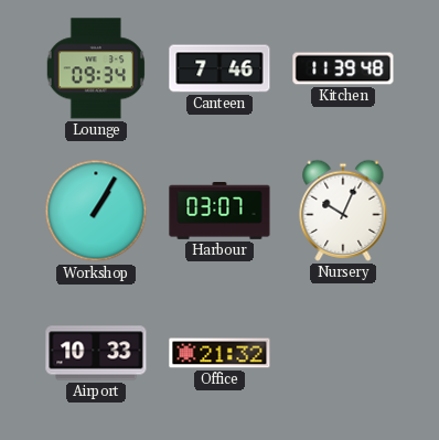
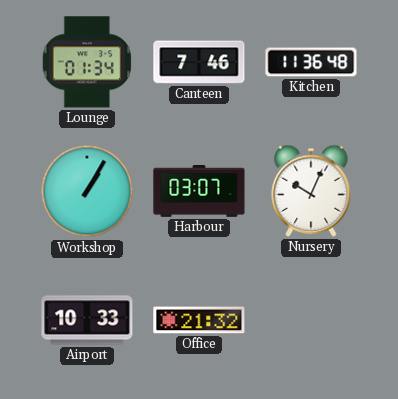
Lounge: 09:34 -> 01:34
Kitchen: 11:39 -> 11:36
